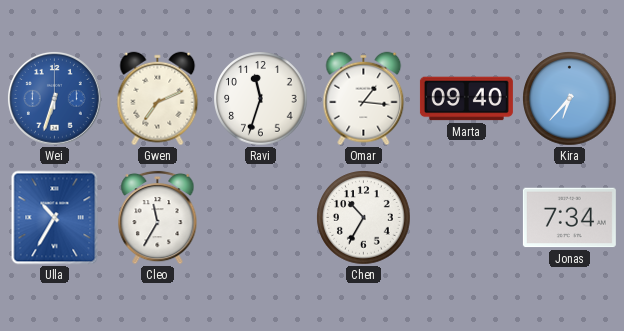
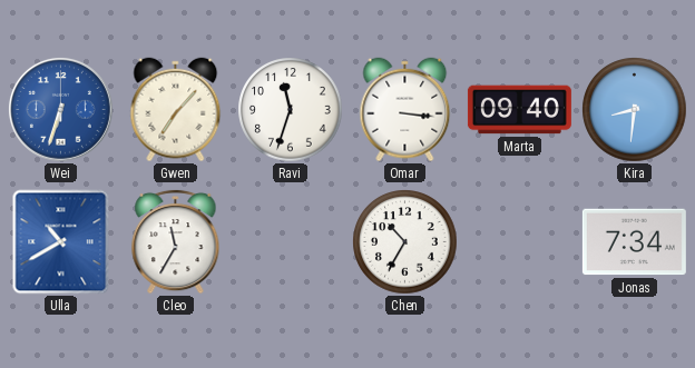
Gwen: 7:11 -> 7:07
Omar: 1:16 -> 3:16
Kira: 6:37 -> 8:31
Ulla: 10:35 -> 10:40
